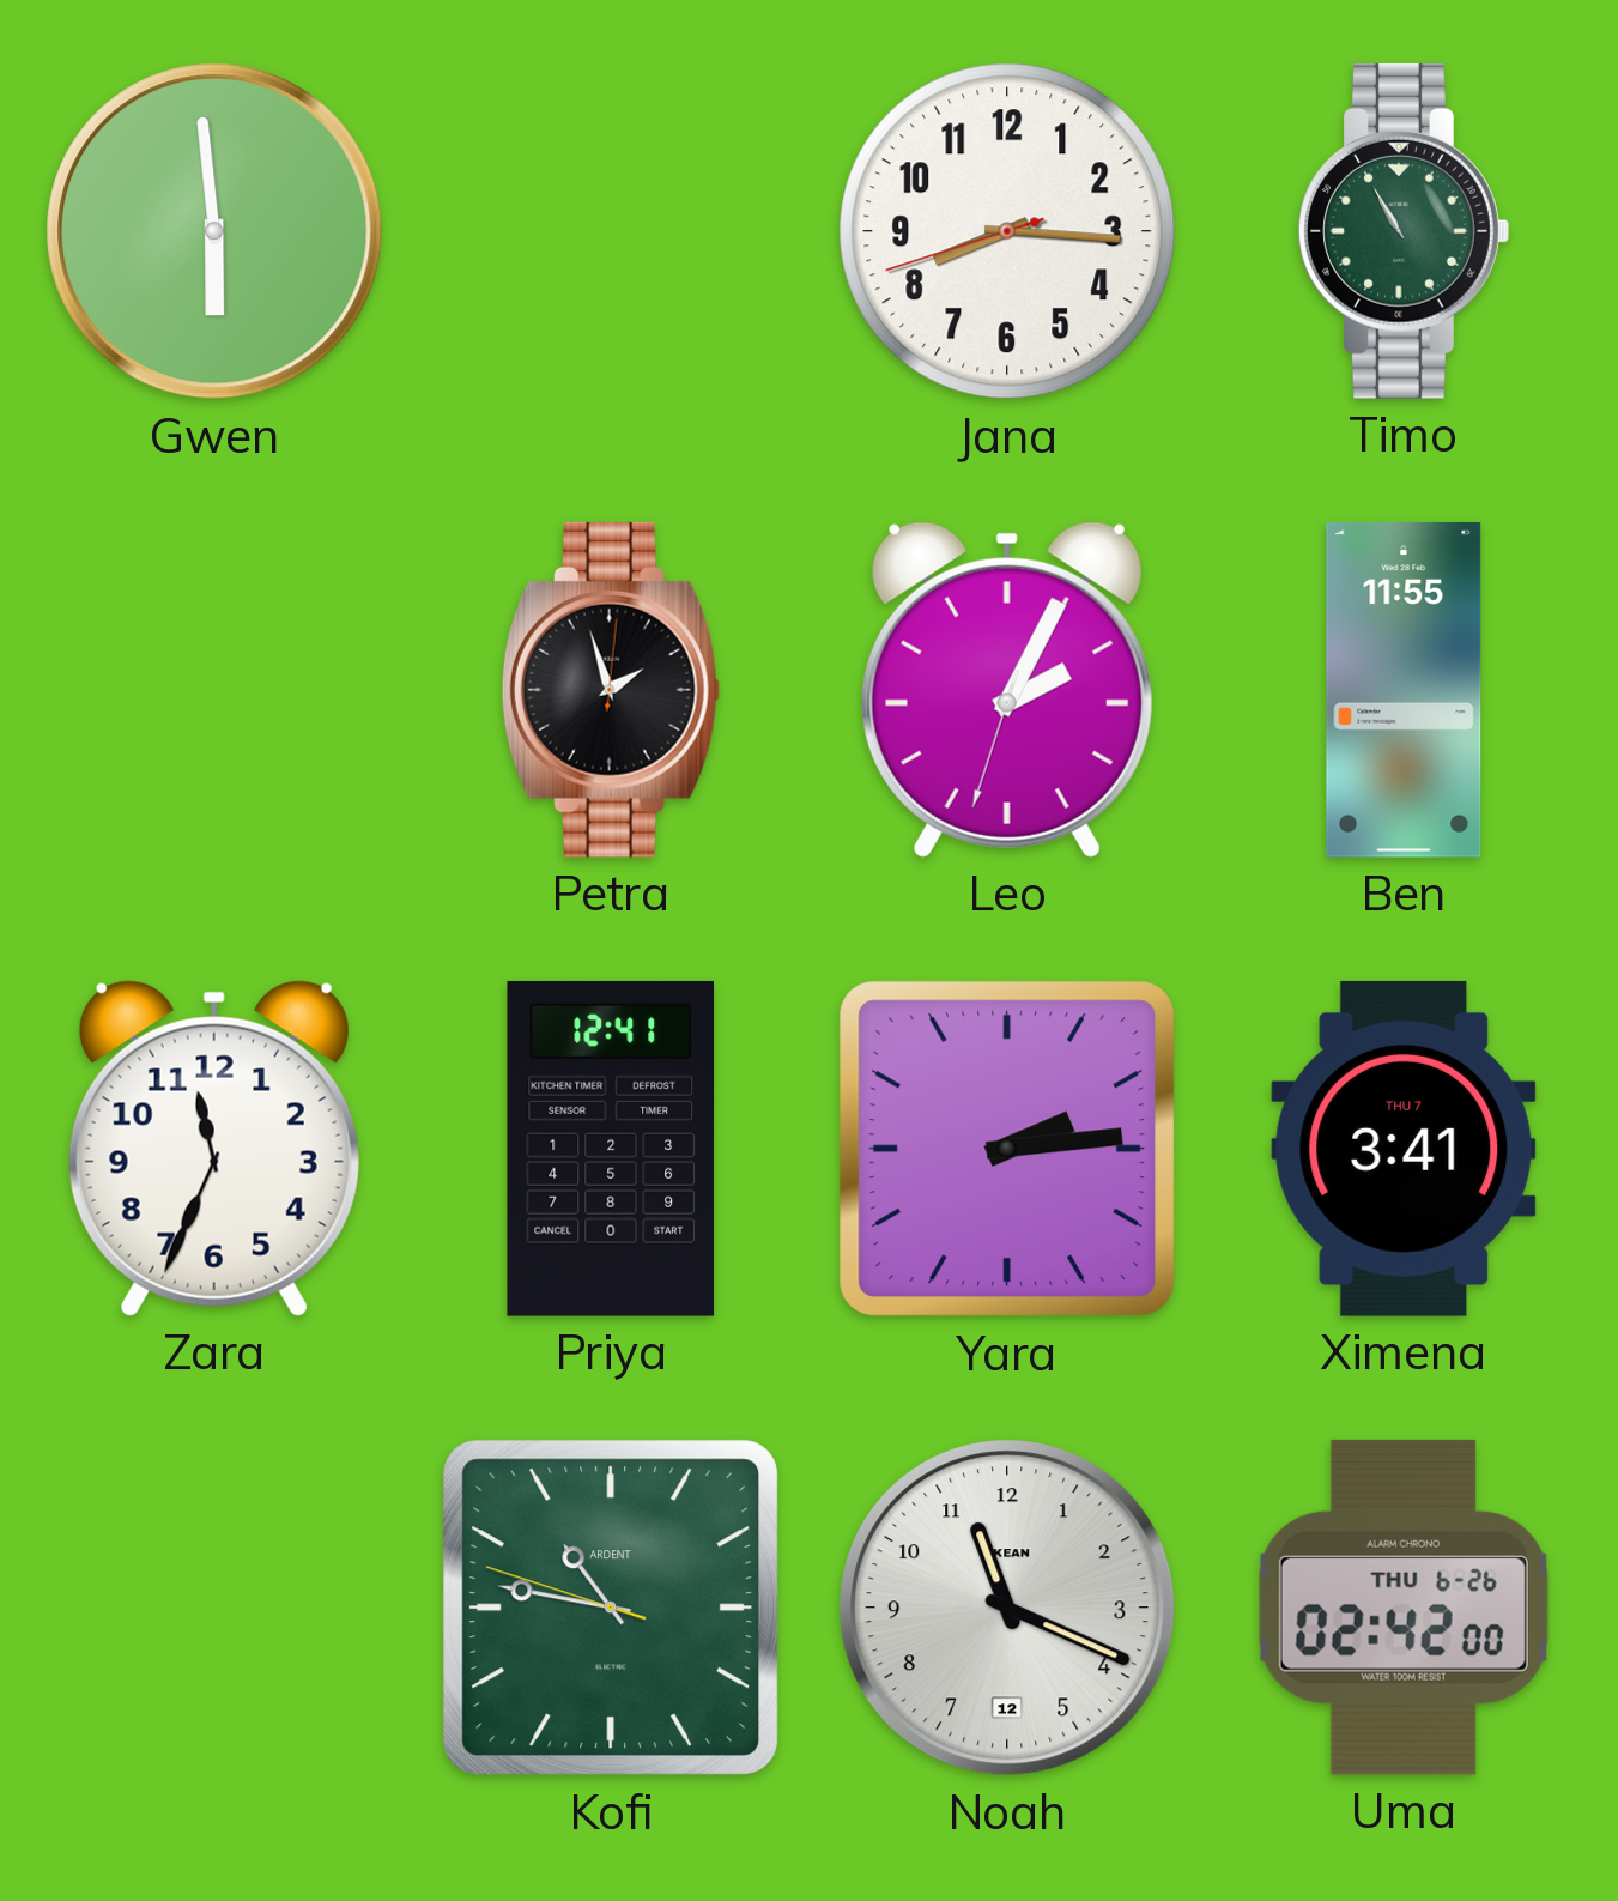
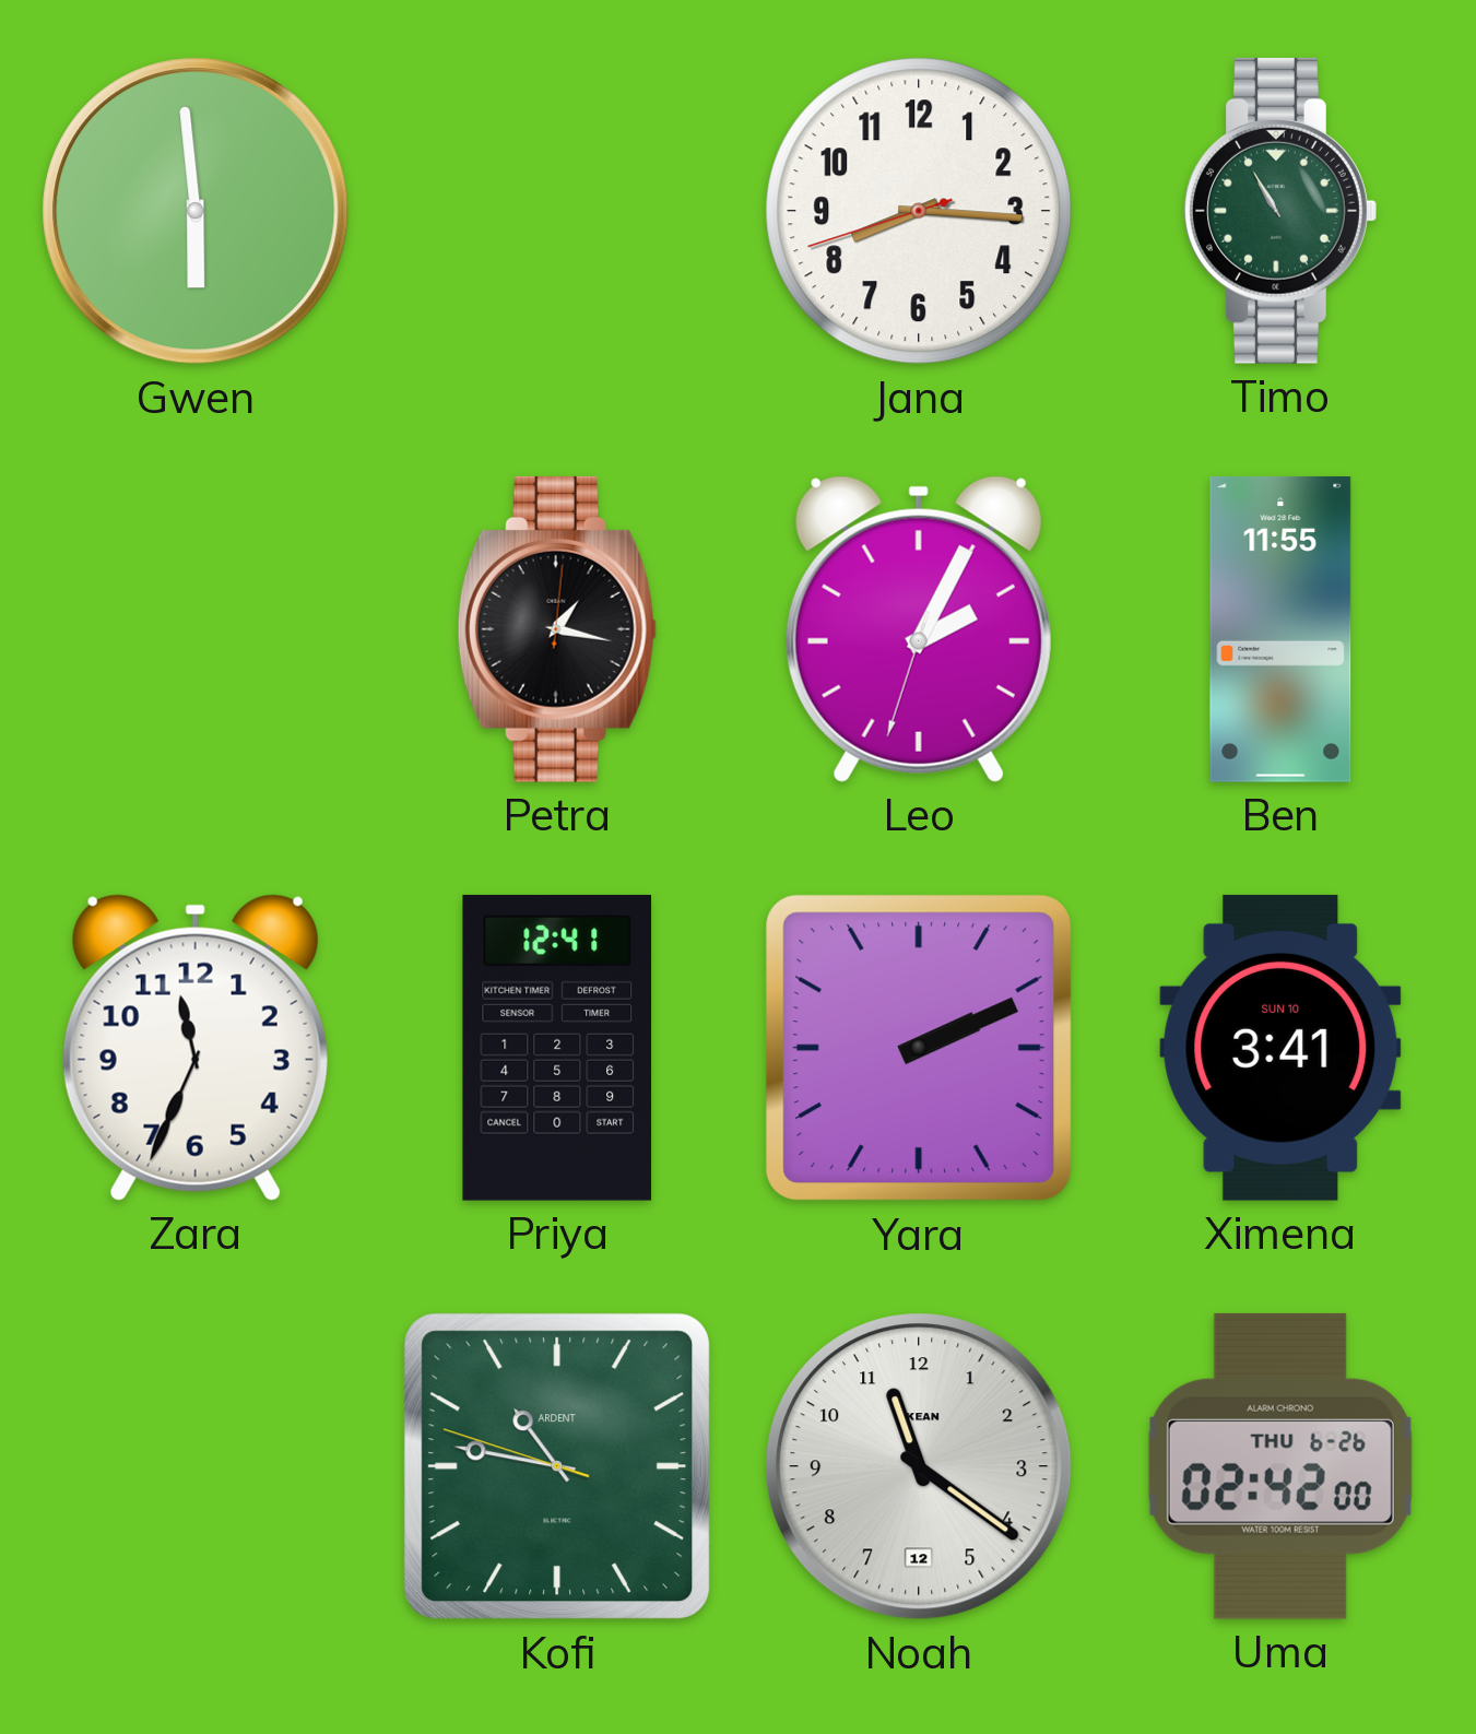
Petra: 1:57 -> 1:17
Yara: 2:14 -> 2:11
Ximena date: THU 7 -> SUN 10
Noah: 11:19 -> 11:21
